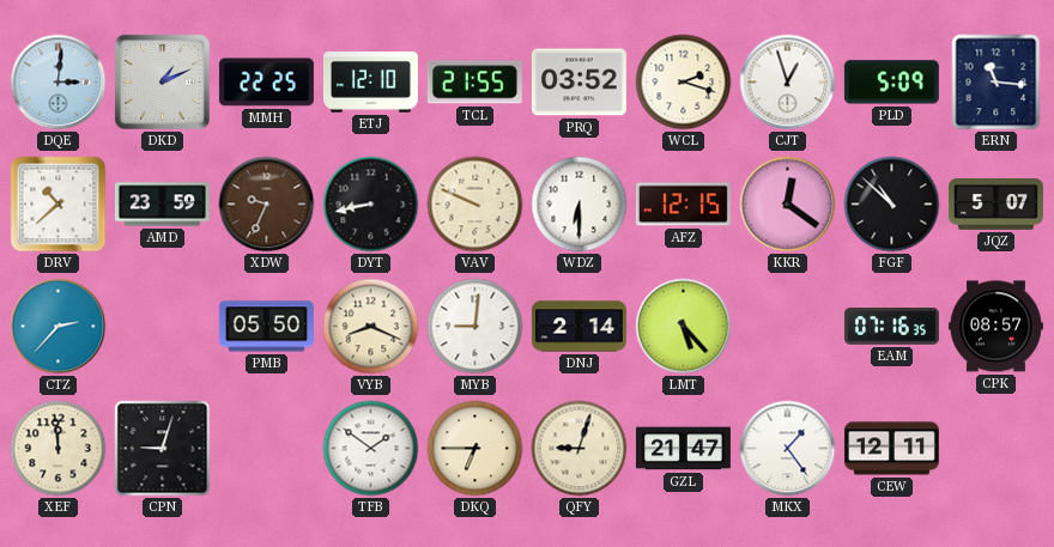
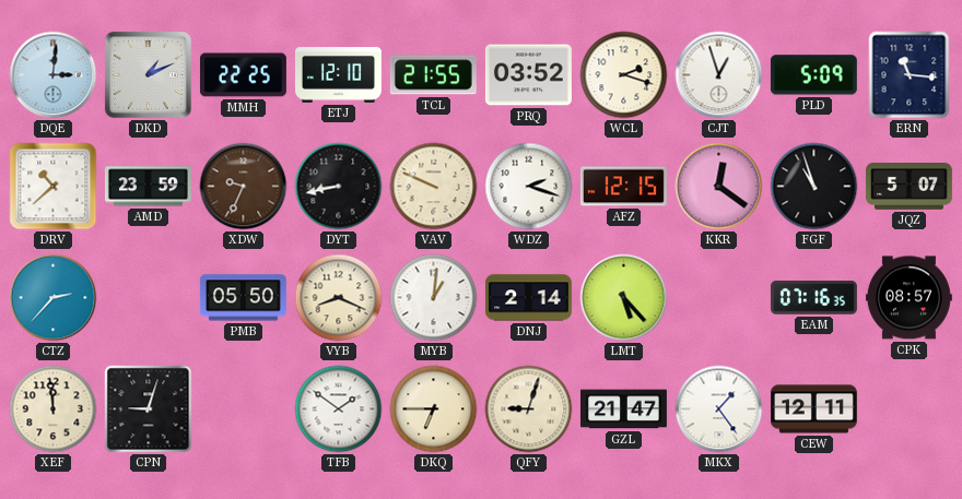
WDZ: 6:30 -> 2:18
FGF: 10:52 -> 10:57
MYB: 9:01 -> 1:01
